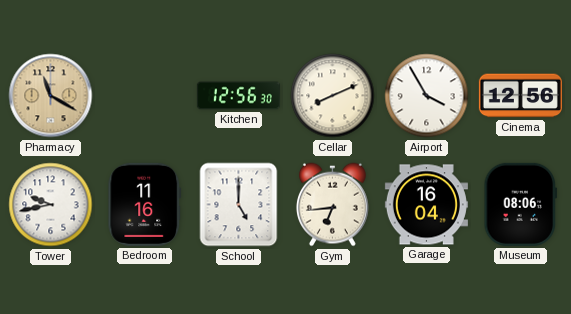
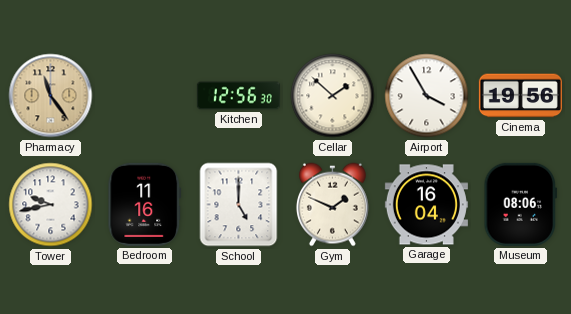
Pharmacy: 11:20 -> 11:24
Cellar: 8:11 -> 1:52
Cinema: 12:56 -> 19:56
Gym: 6:44 -> 1:49
